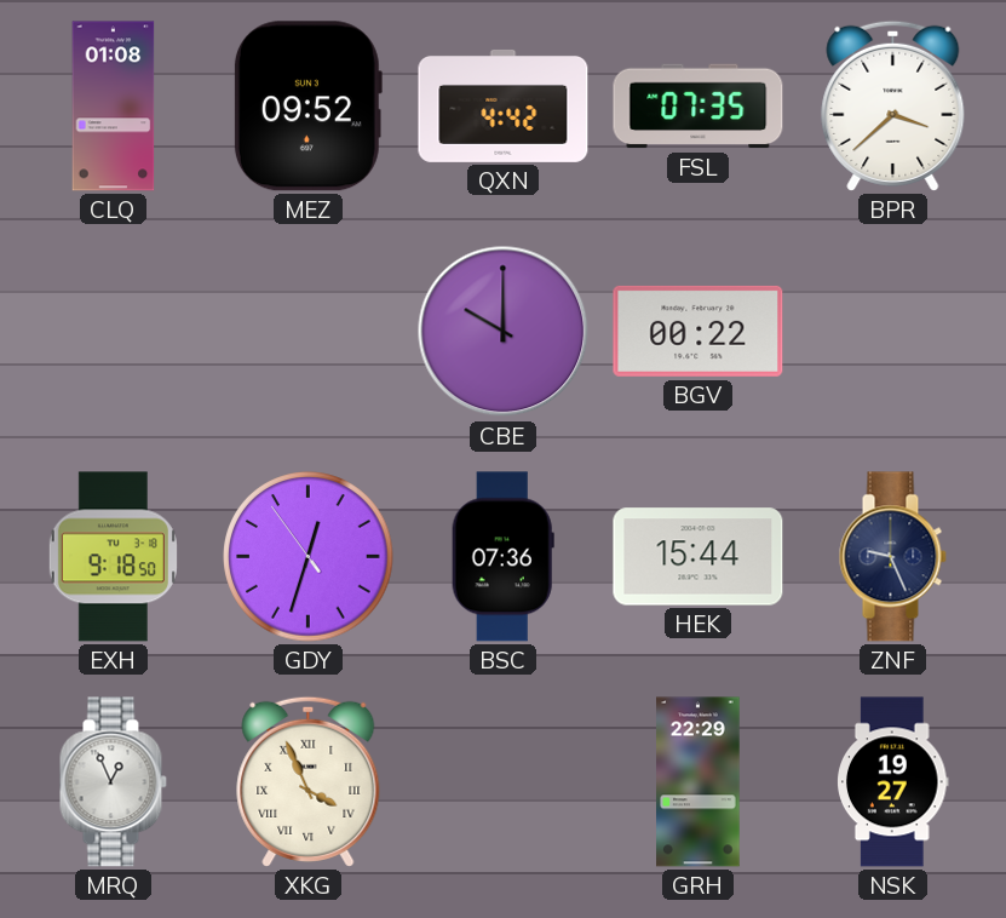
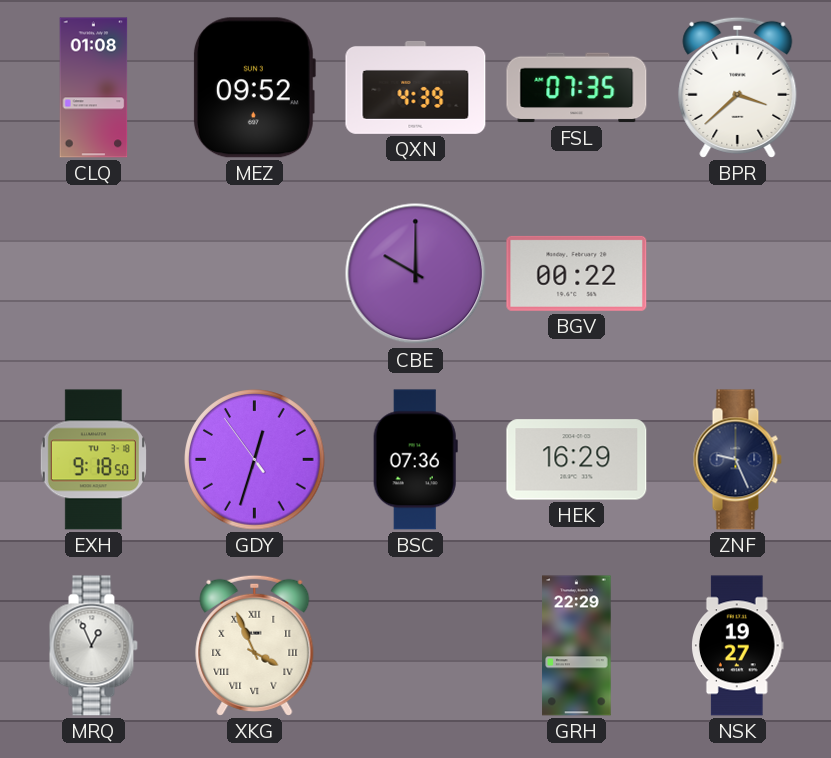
QXN: 4:42 -> 4:39
HEK: 15:44 -> 16:29
